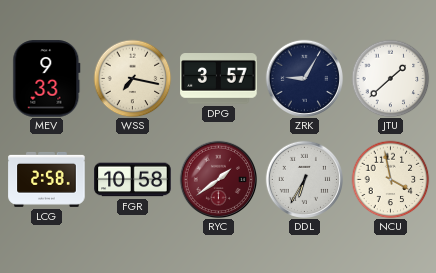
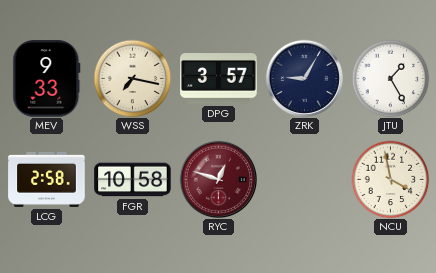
JTU: 1:38 -> 1:25
RYC: 1:39 -> 12:48
DDL: 6:35 -> none
